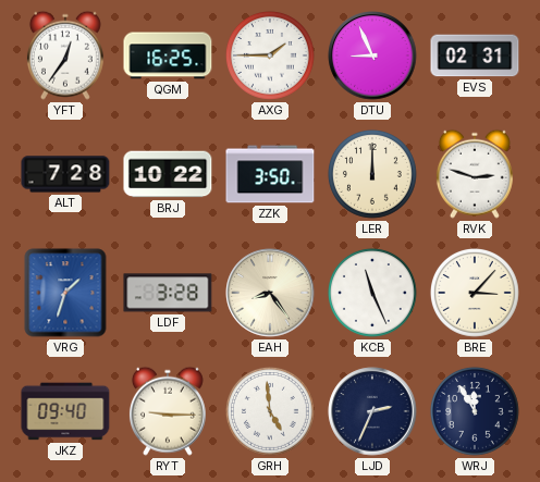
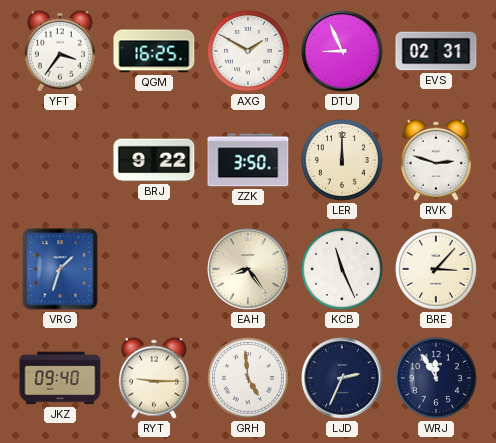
YFT: 12:36 -> 3:36
AXG: 1:45 -> 1:50
ALT: 7:28 -> none
BRJ: 10:22 -> 9:22
LDF: 3:28 -> none
